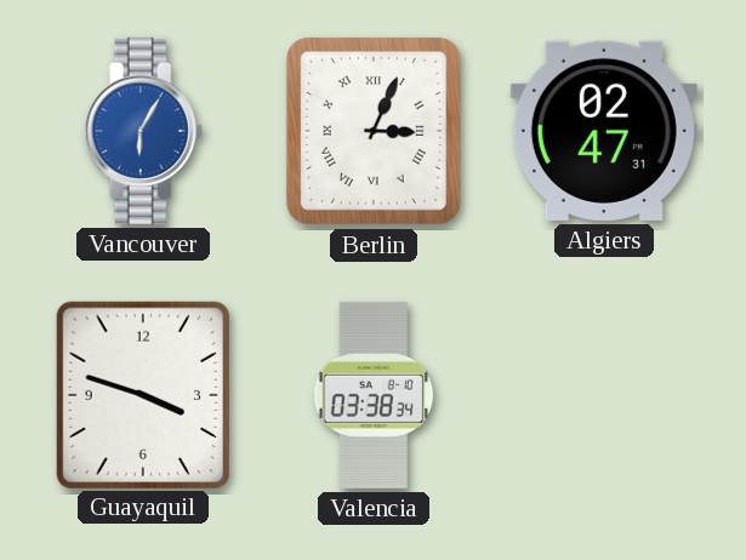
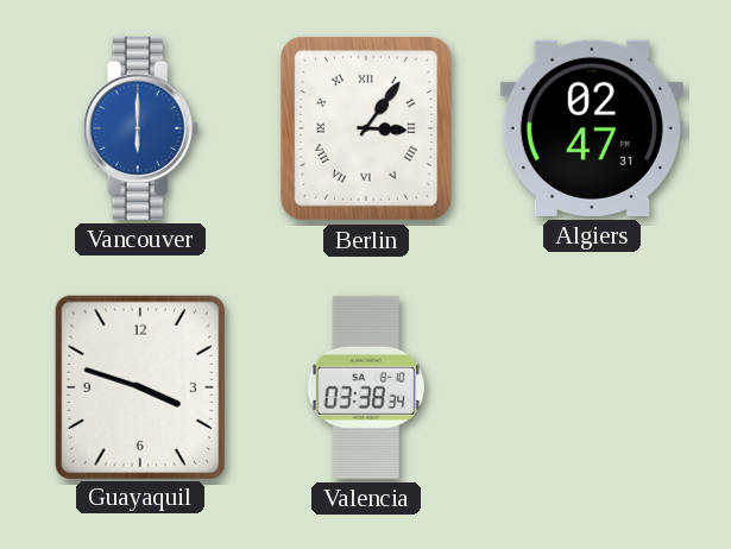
Vancouver: 6:05 -> 6:00
Berlin: 3:04 -> 3:06
